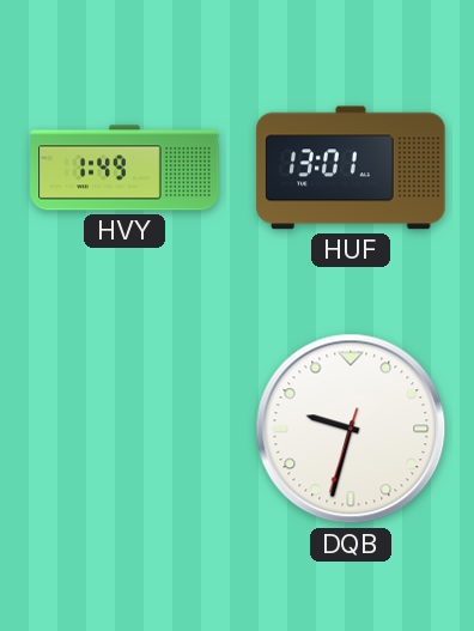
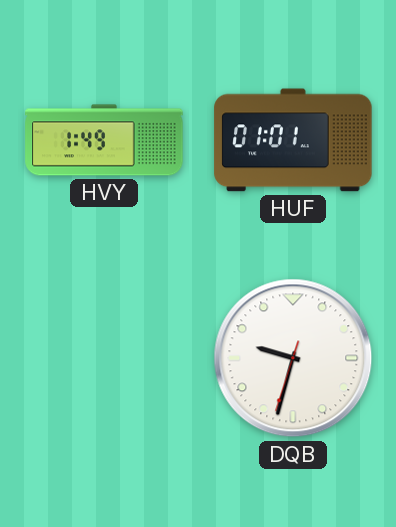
HUF: 13:01 -> 01:01
